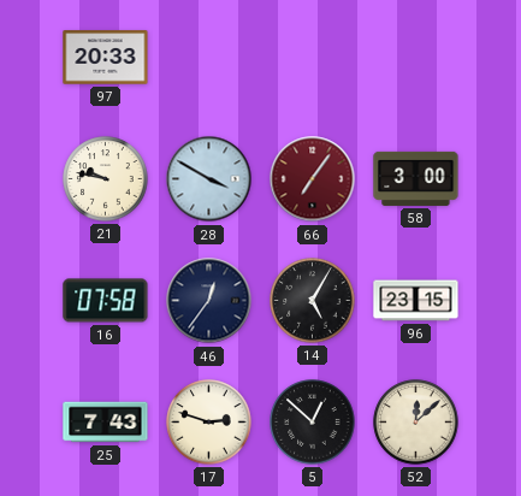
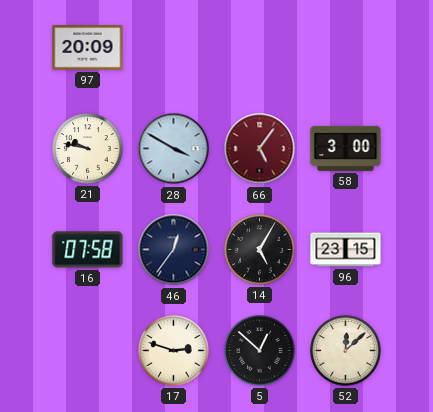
97: 20:33 -> 20:09
66: 7:06 -> 5:06
25: 7:43 -> none
